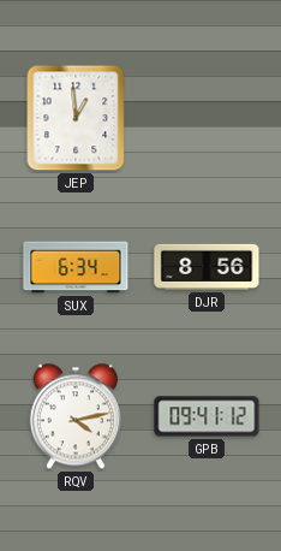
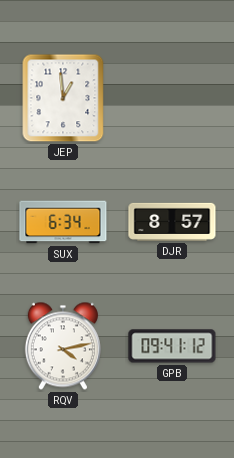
DJR: 8:56 -> 8:57
